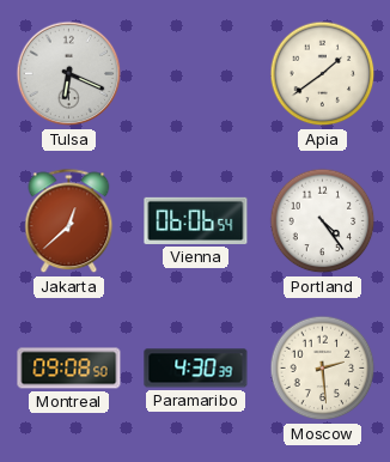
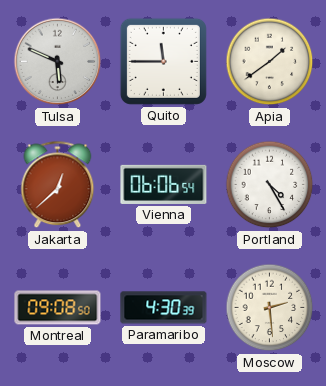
Tulsa: 6:19 -> 5:49
Quito: none -> 11:45
Portland: 4:24 -> 4:25
